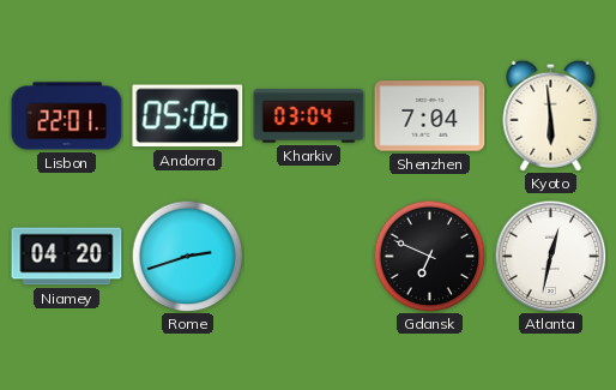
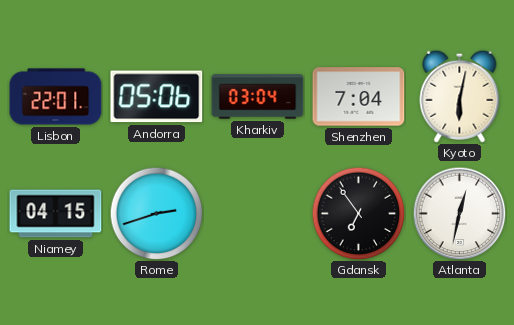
Kyoto: 5:59 -> 6:02
Niamey: 04:20 -> 04:15
Gdansk: 6:49 -> 6:54
